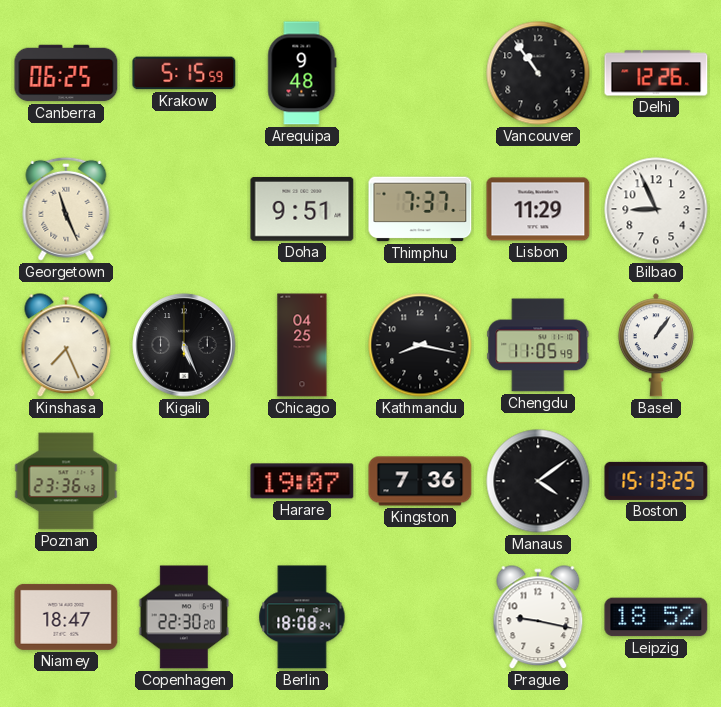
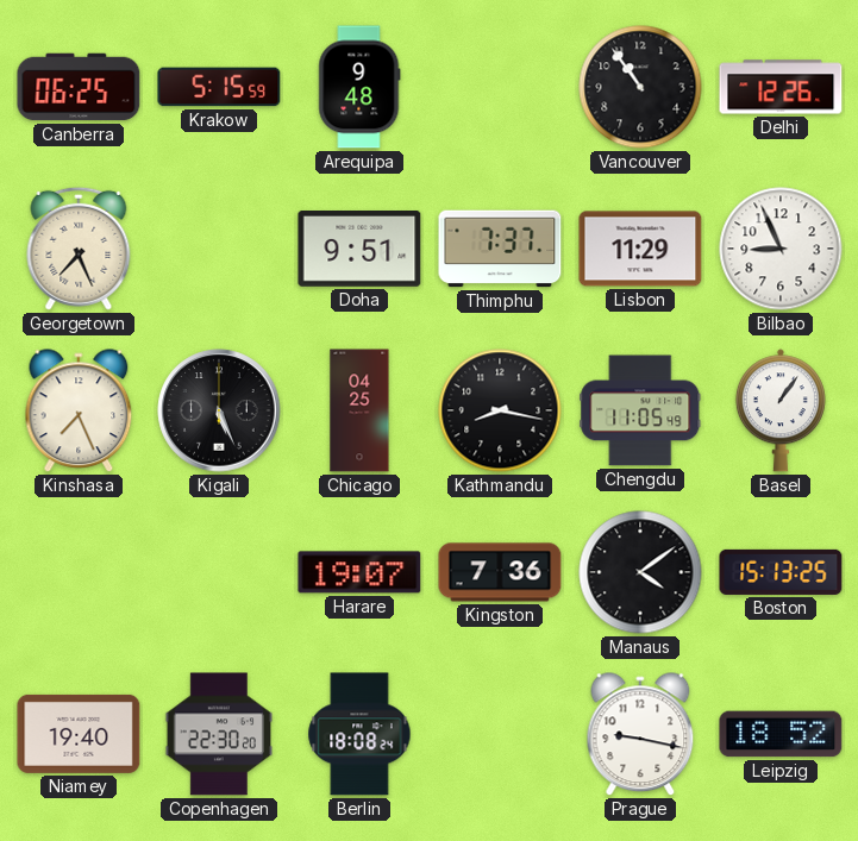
Georgetown: 11:26 -> 7:26
Poznan: 23:36 -> none
Niamey: 18:47 -> 19:40
